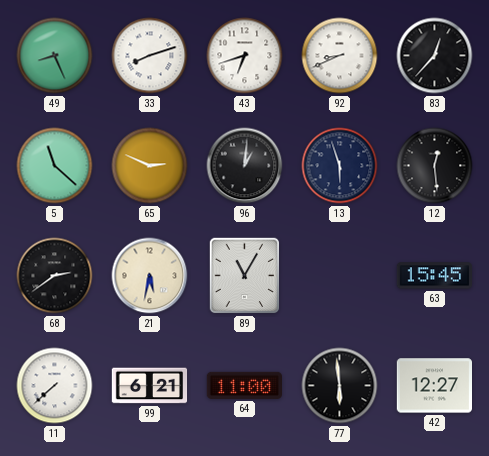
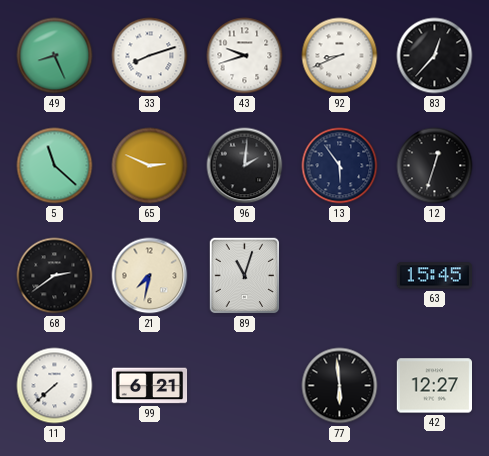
43: 6:42 -> 9:42
96: 1:01 -> 2:01
13: 5:57 -> 5:54
12: 12:29 -> 12:33
21: 5:32 -> 7:32
89: 11:05 -> 11:03
64: 11:00 -> none
